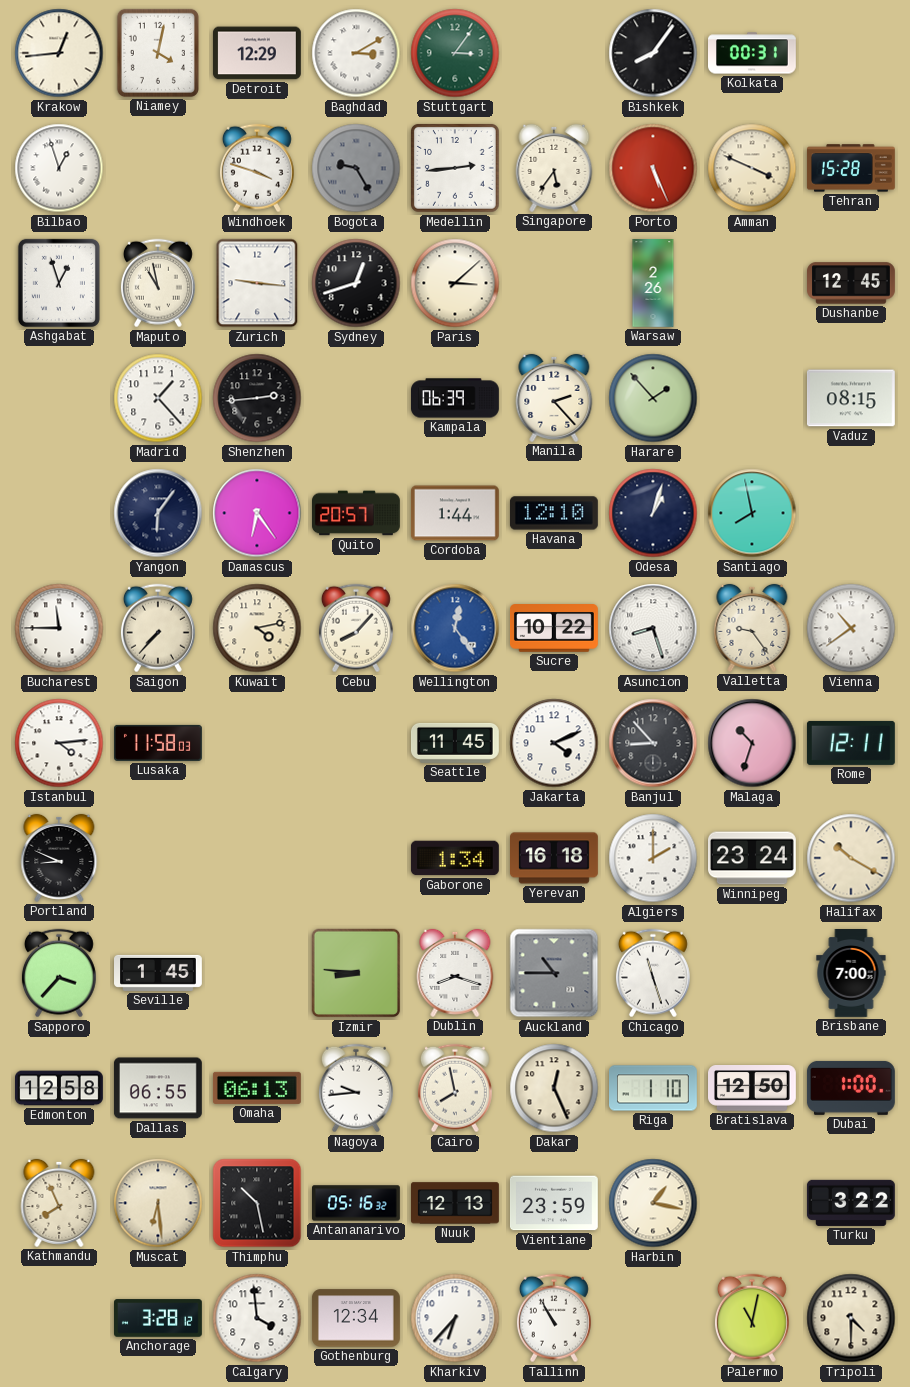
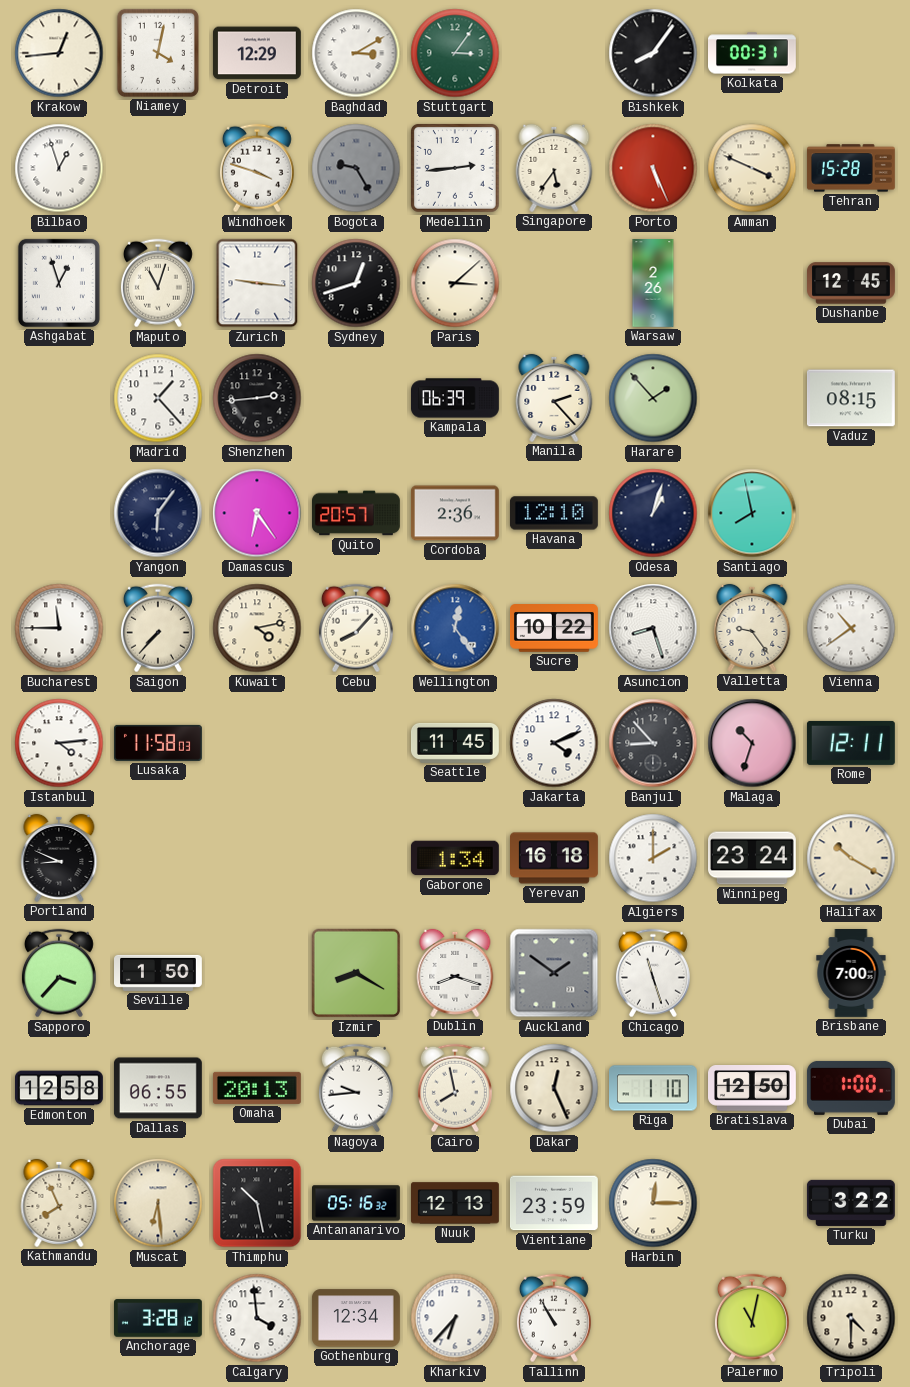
Maputo: 10:58 -> 11:03
Cordoba: 1:44 -> 2:36
Seville: 1:45 -> 1:50
Izmir: 8:46 -> 8:20
Auckland: 10:45 -> 1:51
Omaha: 06:13 -> 20:13
Harbin: 1:17 -> 12:15
